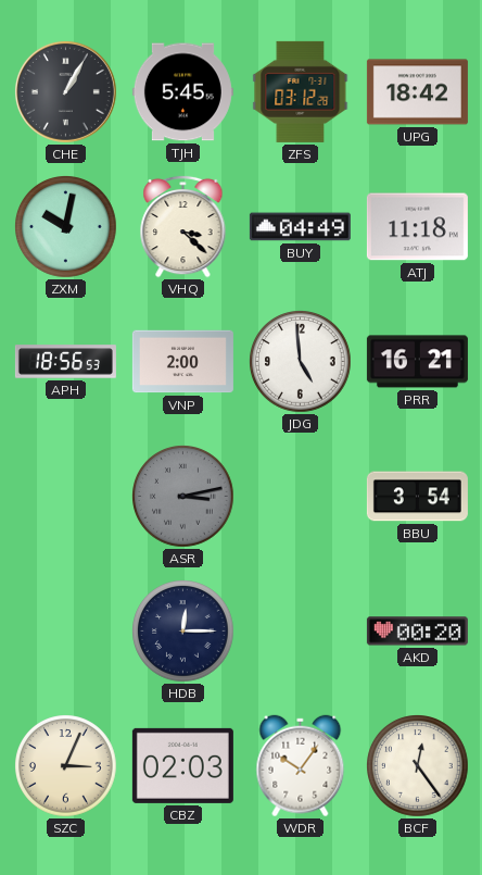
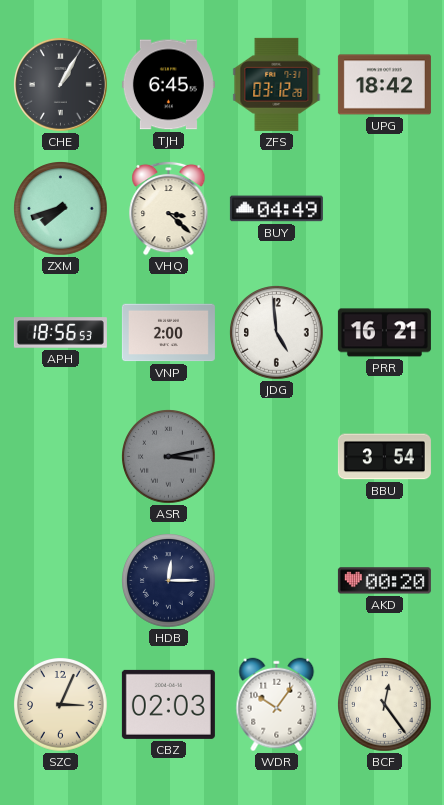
TJH: 5:45 -> 6:45
ZXM: 10:02 -> 7:42
ATJ: 11:18 -> none
